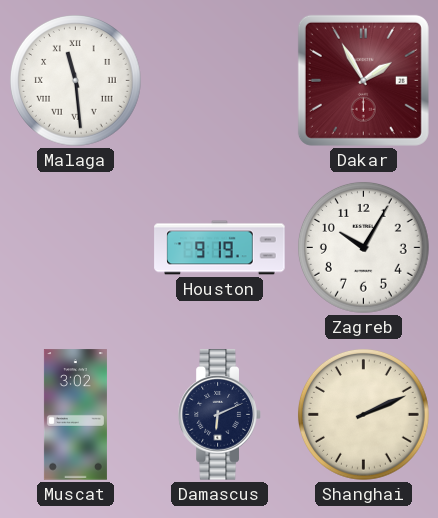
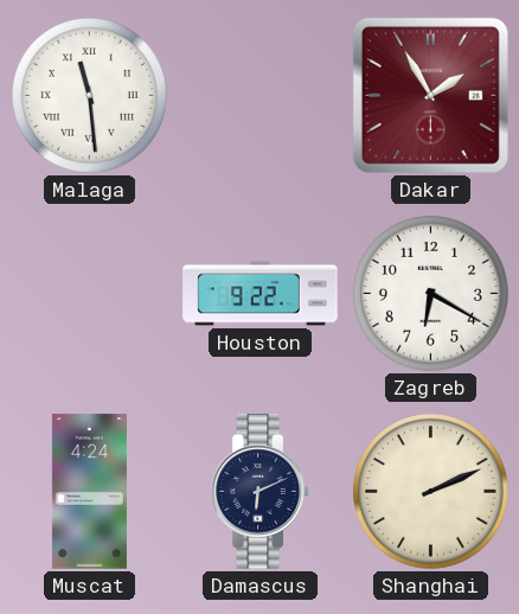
Houston: 9:19 -> 9:22
Zagreb: 10:05 -> 6:20
Muscat: 3:02 -> 4:24
